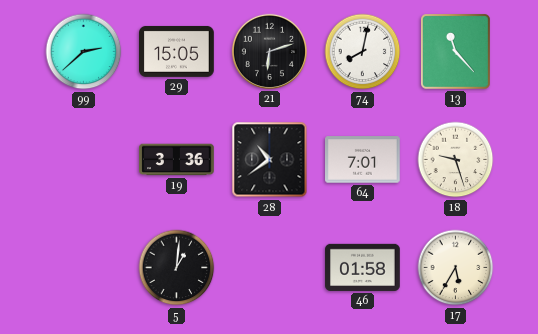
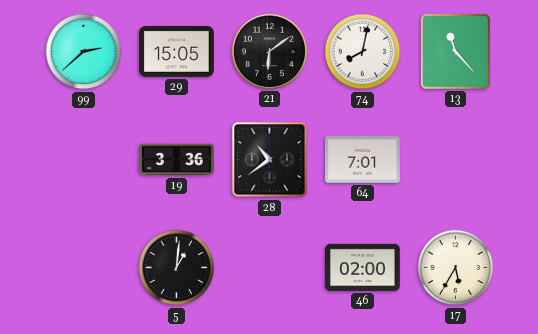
21: 6:12 -> 6:09
18: 9:27 -> none
46: 01:58 -> 02:00
